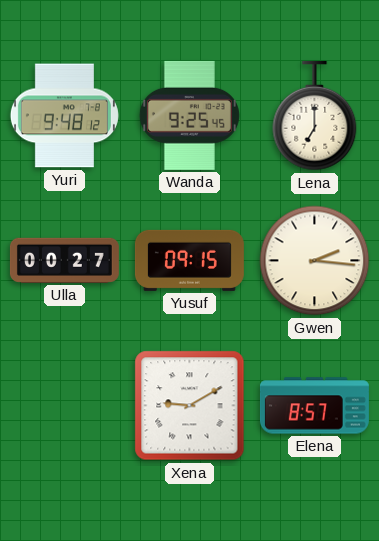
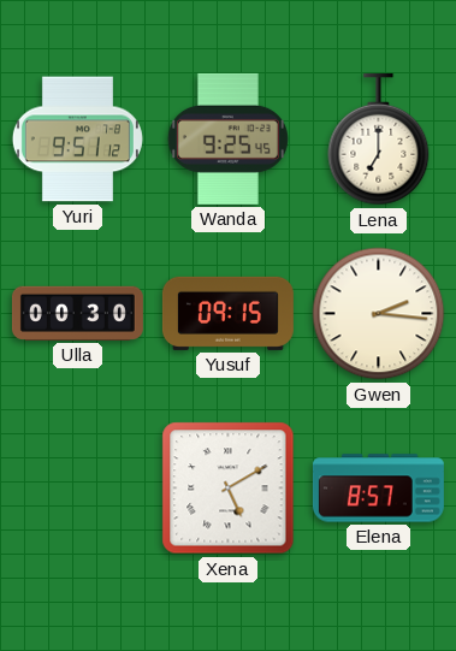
Yuri: 9:48 -> 9:51
Ulla: 00:27 -> 00:30
Xena: 9:10 -> 5:10
